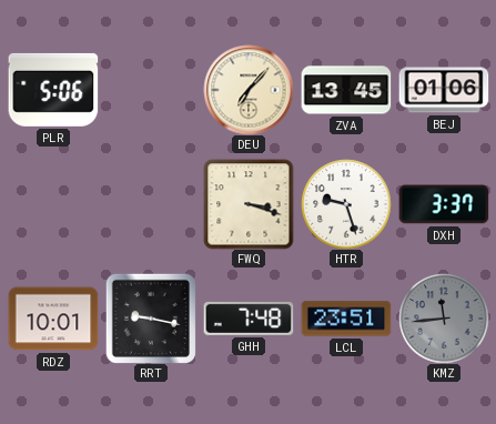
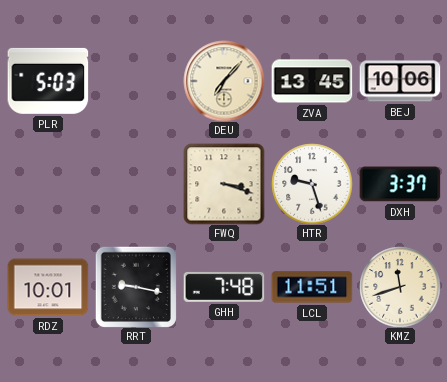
PLR: 5:06 -> 5:03
BEJ: 01:06 -> 10:06
LCL: 23:51 -> 11:51
KMZ: 11:44 -> 11:42
KMZ dial: grey -> cream
